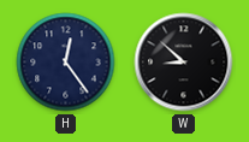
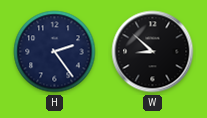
H: 12:24 -> 2:24
